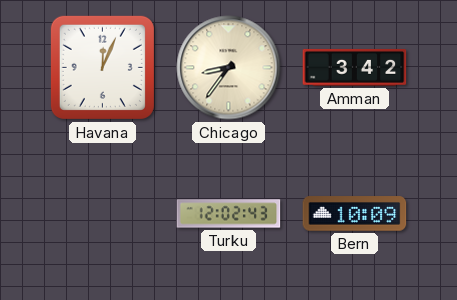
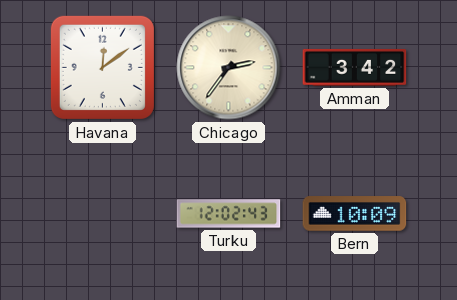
Havana: 12:04 -> 12:09
Chicago: 8:36 -> 2:36
